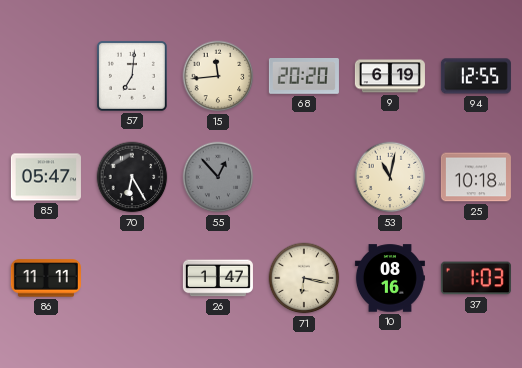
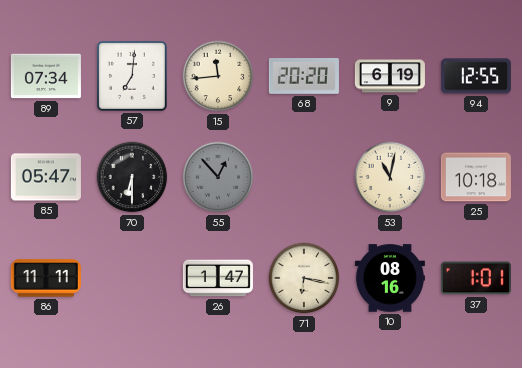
89: none -> 07:34
70: 6:25 -> 6:30
37: 1:03 -> 1:01
